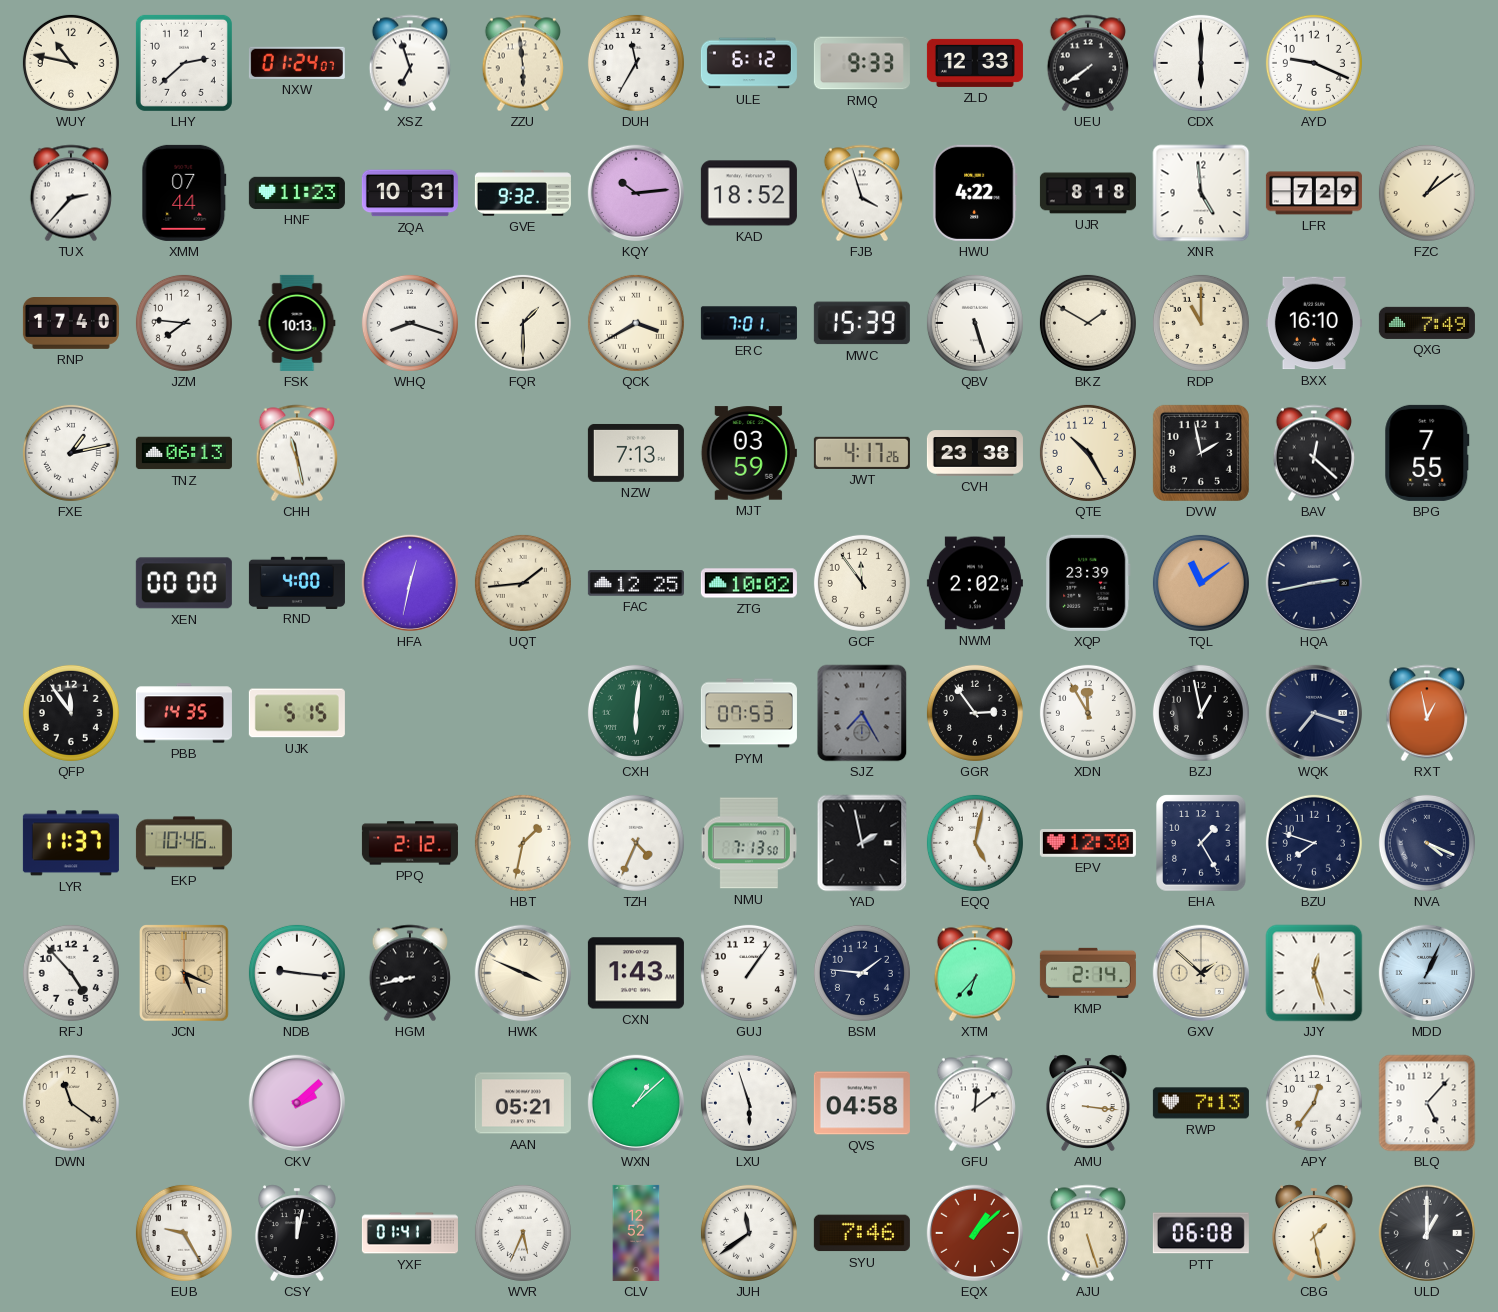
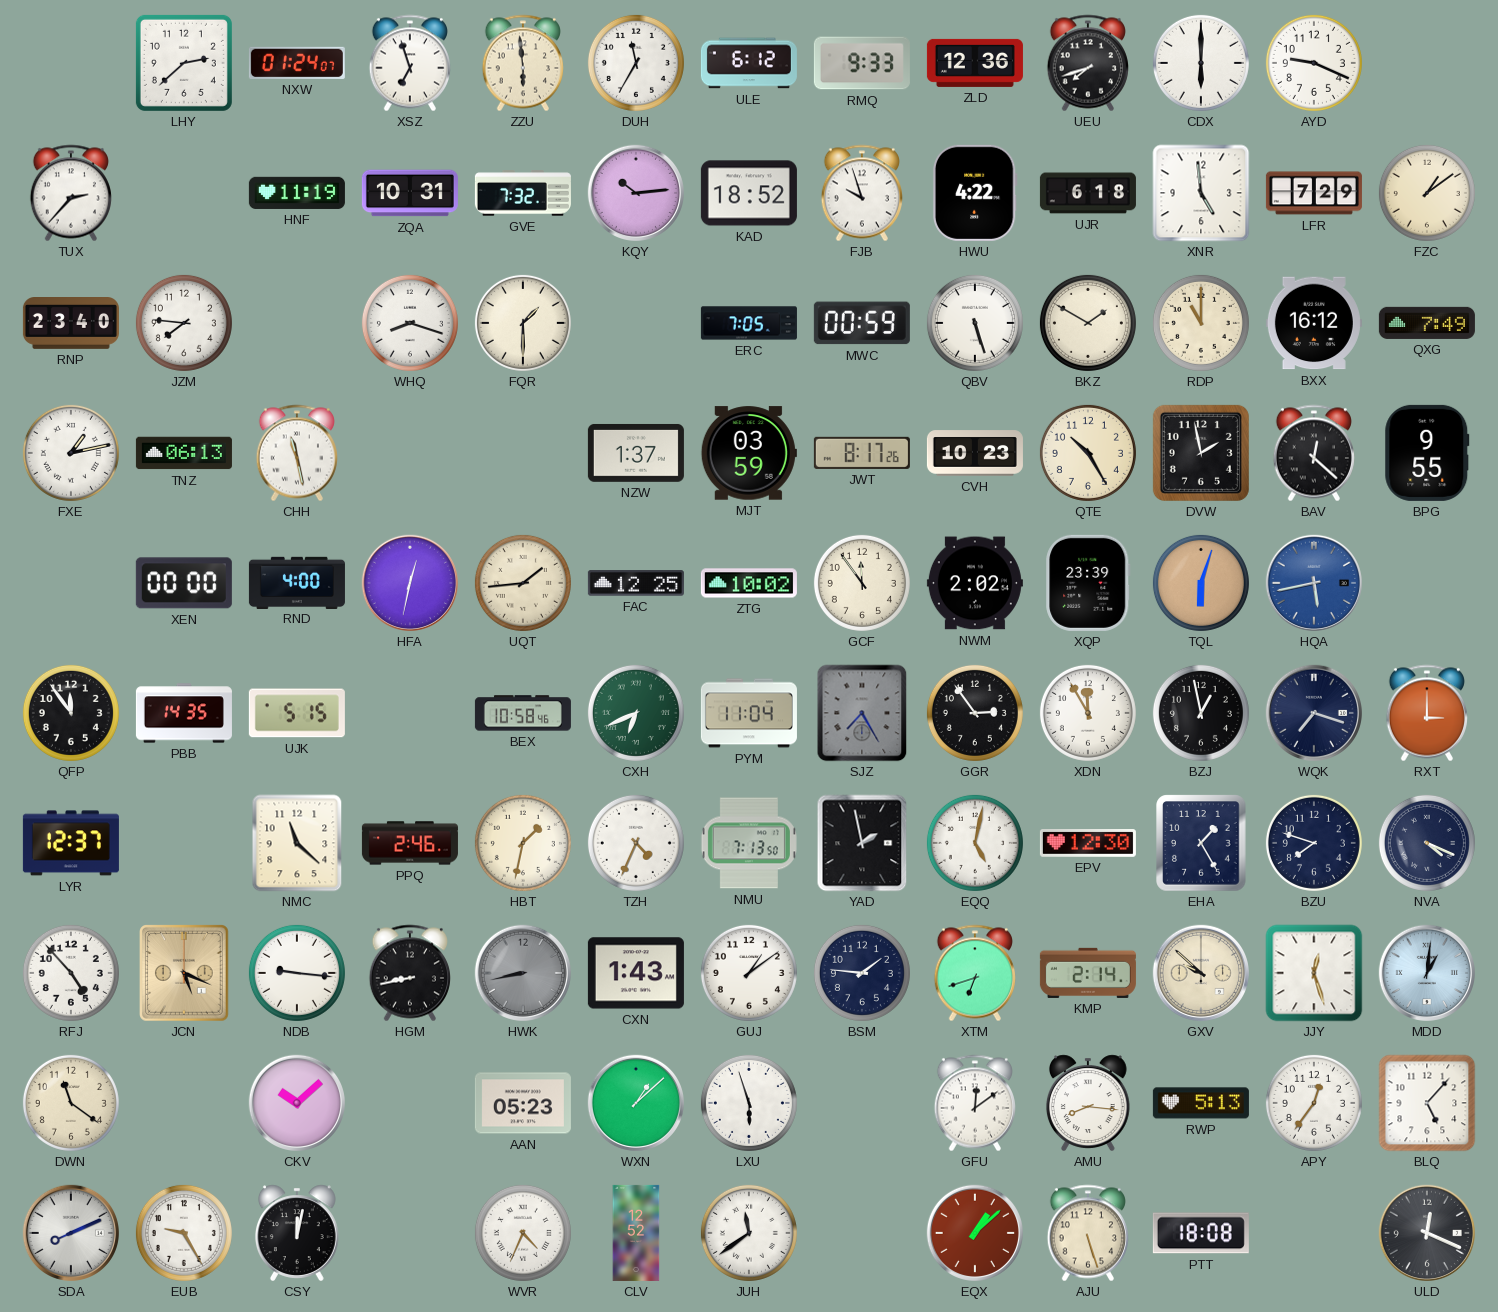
WUY: 10:47 -> none
ZLD: 12:33 -> 12:36
UEU: 7:39 -> 7:42
XMM: 07:44 -> none
HNF: 11:23 -> 11:19
GVE: 9:32 -> 7:32
FJB: 3:57 -> 9:57
UJR: 8:18 -> 6:18
RNP: 17:40 -> 23:40
FSK: 10:13 -> none
QCK: 3:40 -> none
ERC: 7:01 -> 7:05
MWC: 15:39 -> 00:59
BXX: 16:10 -> 16:12
NZW: 7:13 -> 1:37
JWT: 4:17 -> 8:17
CVH: 23:38 -> 10:23
BPG: 7:55 -> 9:55
TQL: 11:09 -> 6:03
HQA: 2:43 -> 5:43
HQA dial: navy -> blue
BEX: none -> 10:58
CXH: 6:01 -> 6:41
PYM: 07:53 -> 11:04
RXT: 12:58 -> 3:00
LYR: 11:37 -> 12:37
EKP: 10:46 -> none
NMC: none -> 11:22
PPQ: 2:12 -> 2:46
HWK: 3:49 -> 8:43
HWK dial: cream -> grey
GUJ: 1:06 -> 1:09
XTM: 6:37 -> 6:42
GXV: 1:52 -> 9:52
MDD: 1:04 -> 1:01
CKV: 2:08 -> 10:08
AAN: 05:21 -> 05:23
QVS: 04:58 -> none
AMU: 3:16 -> 8:16
RWP: 7:13 -> 5:13
SDA: none -> 8:11
YXF: 01:41 -> none
WVR: 5:34 -> 4:34
SYU: 7:46 -> none
PTT: 06:08 -> 18:08
CBG: 1:28 -> none
ULD: 1:00 -> 12:19
